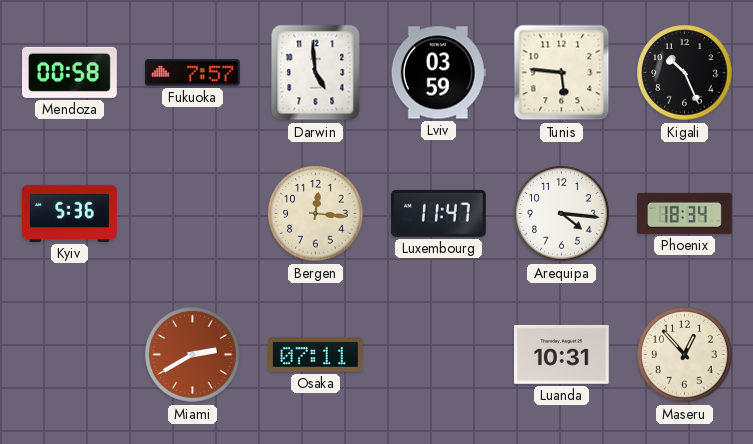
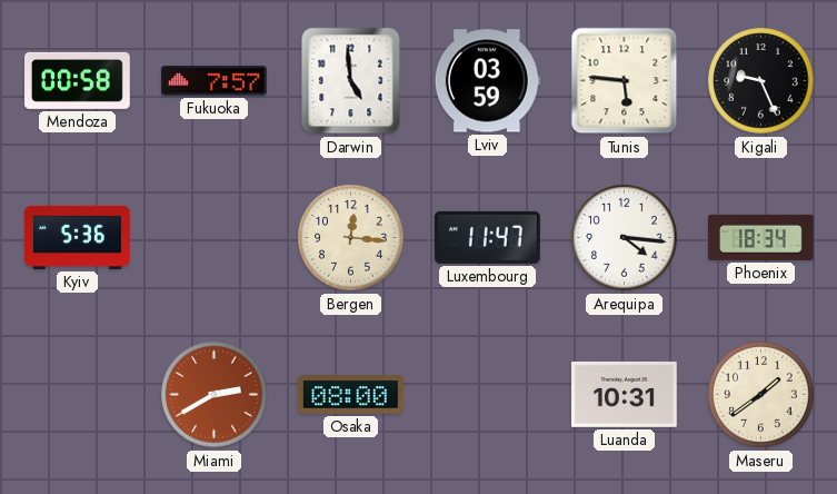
Kigali: 10:26 -> 9:26
Osaka: 07:11 -> 08:00
Maseru: 12:53 -> 1:39
